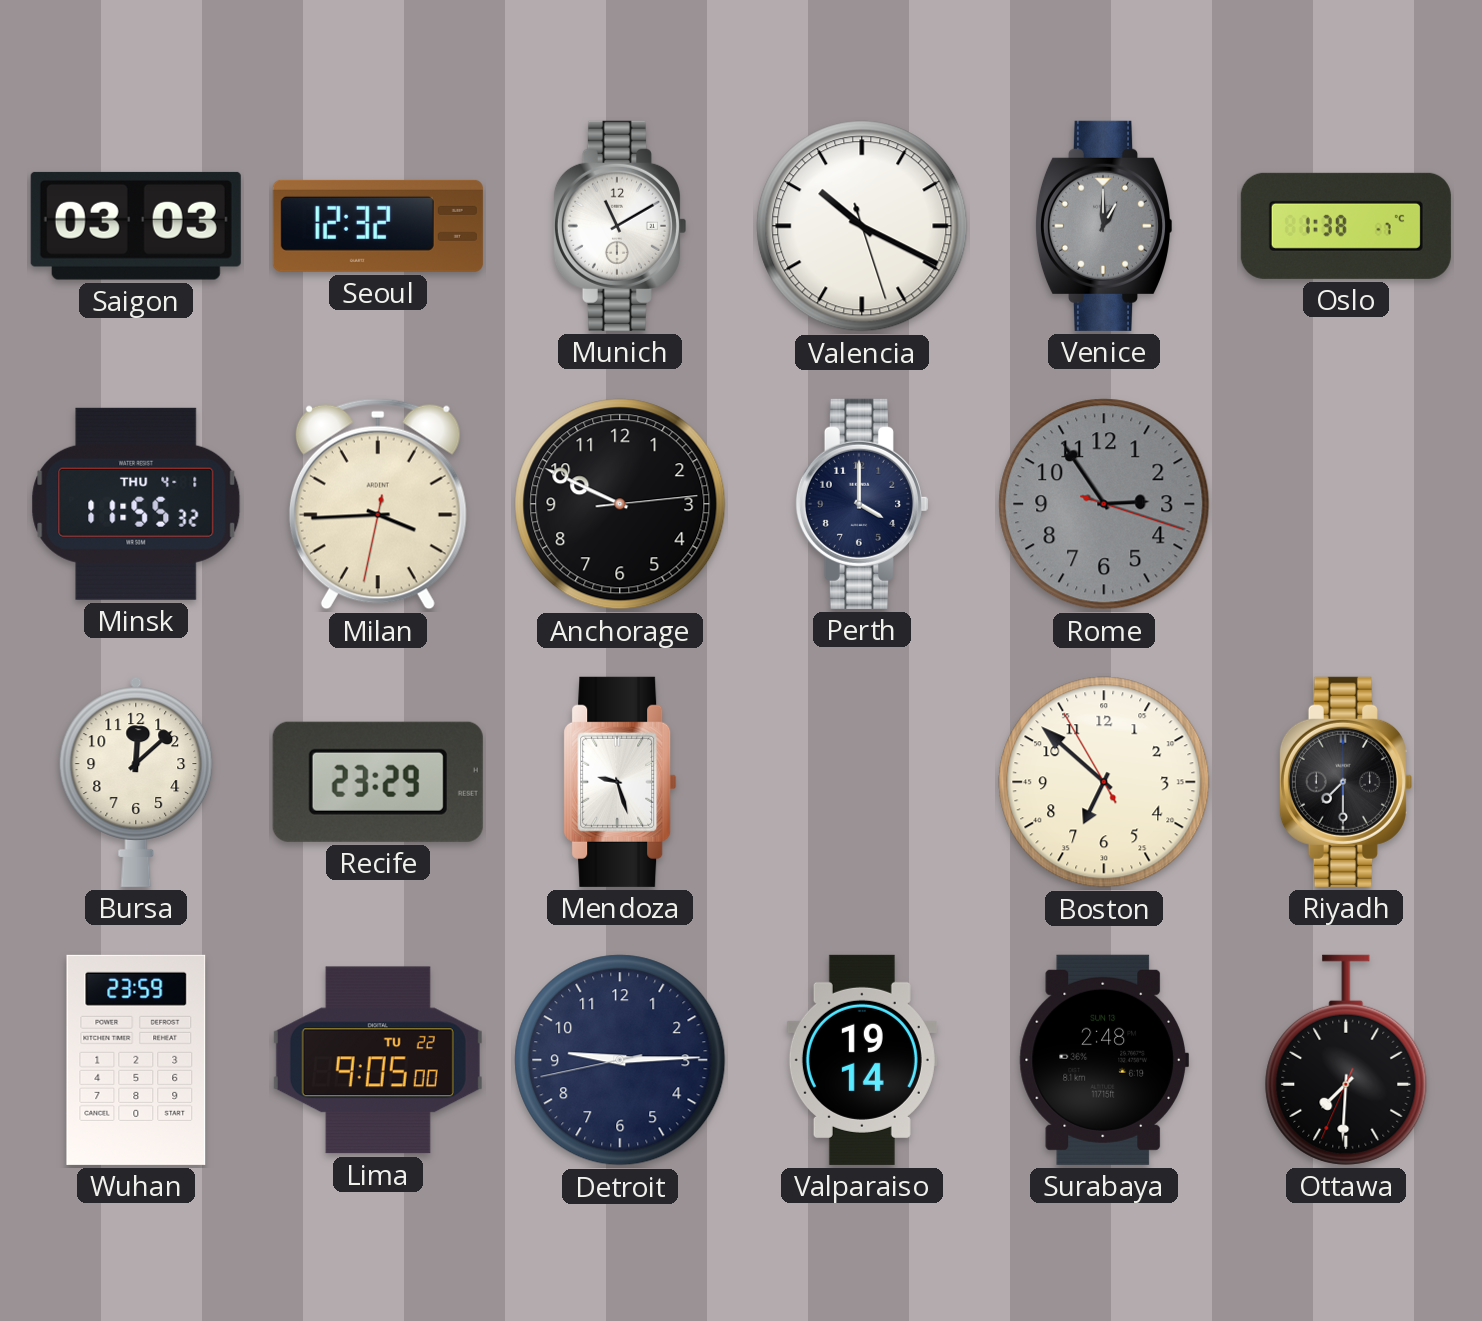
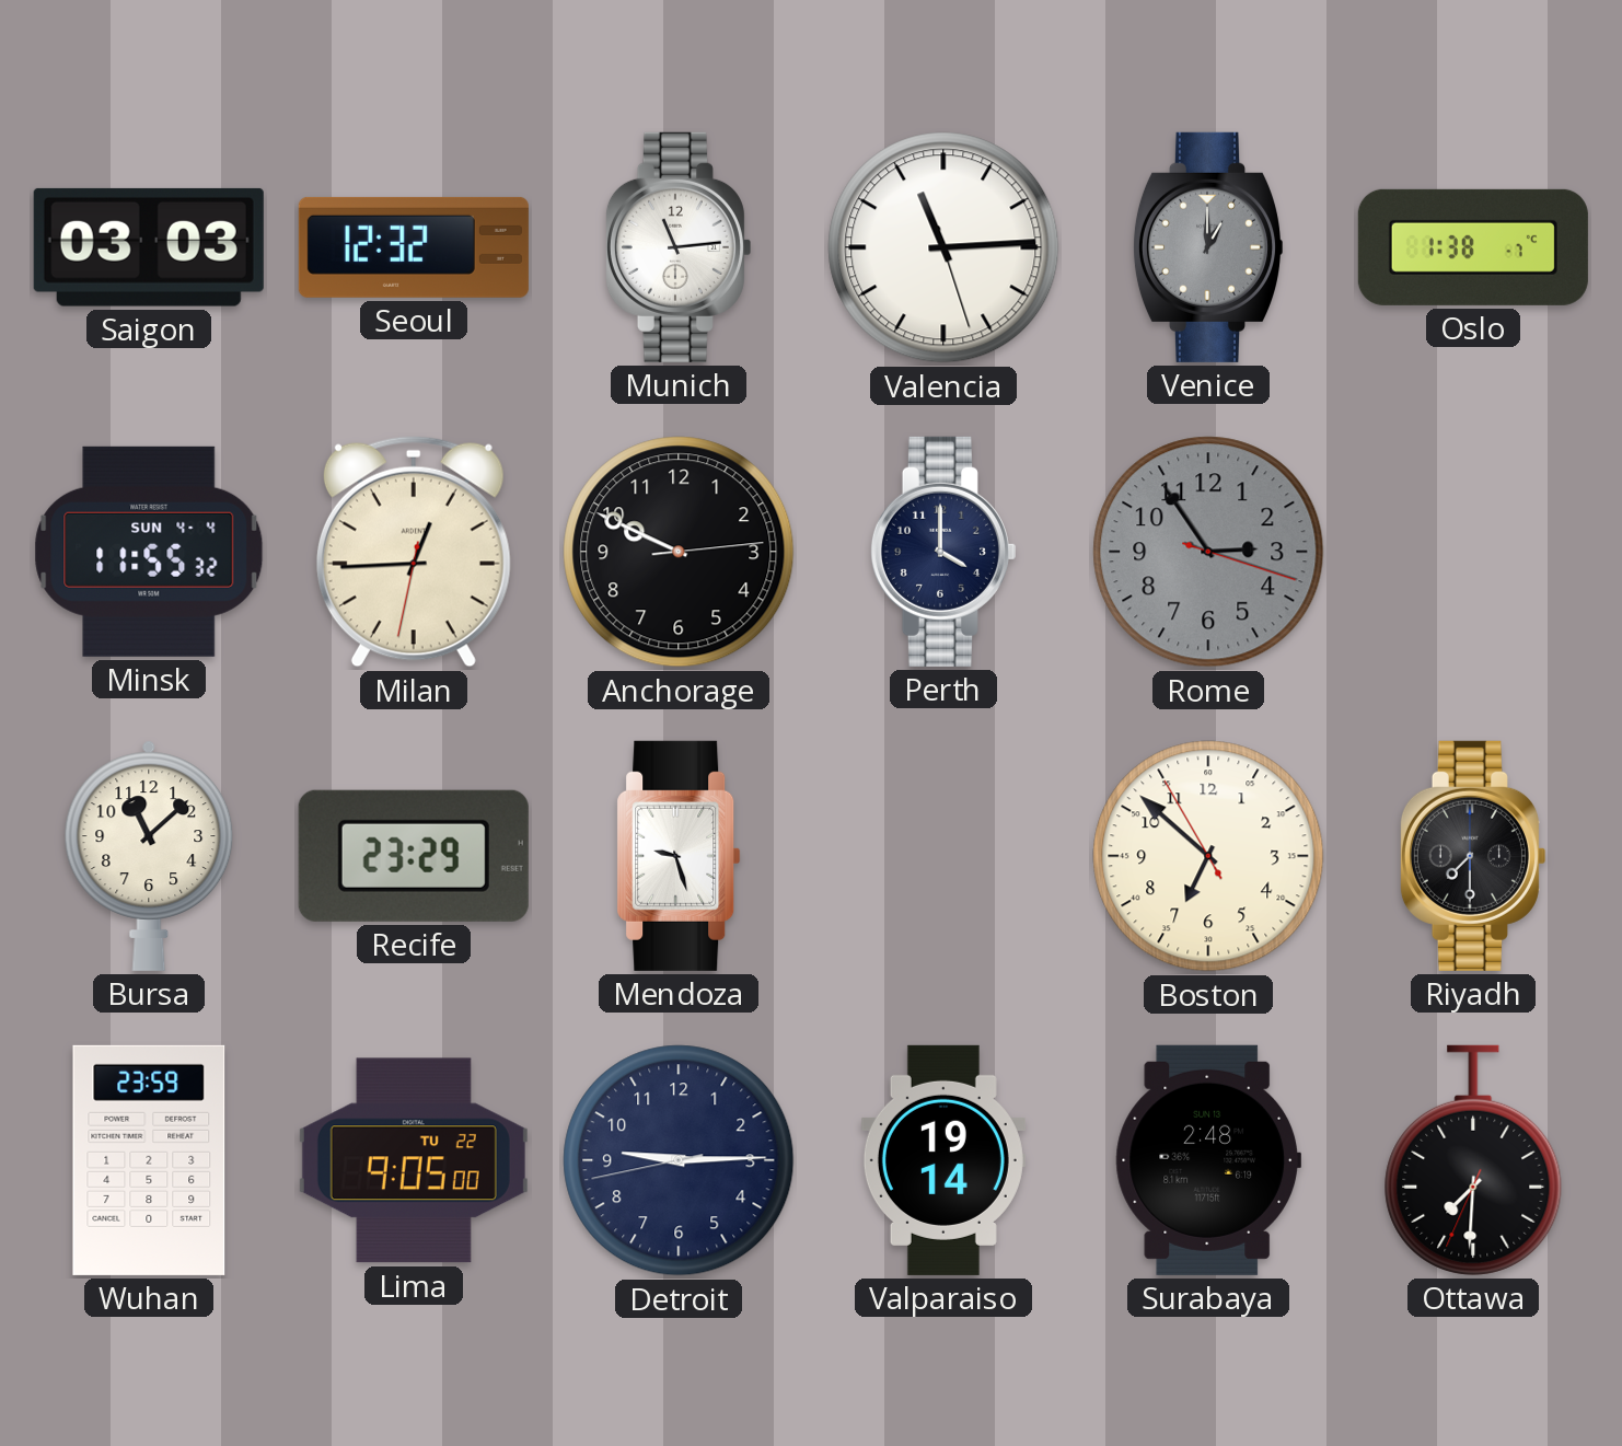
Munich: 11:10 -> 11:14
Valencia: 10:19 -> 11:14
Minsk date: THU 4-1 -> SUN 4-4
Milan: 3:44 -> 12:44
Bursa: 12:08 -> 11:08
